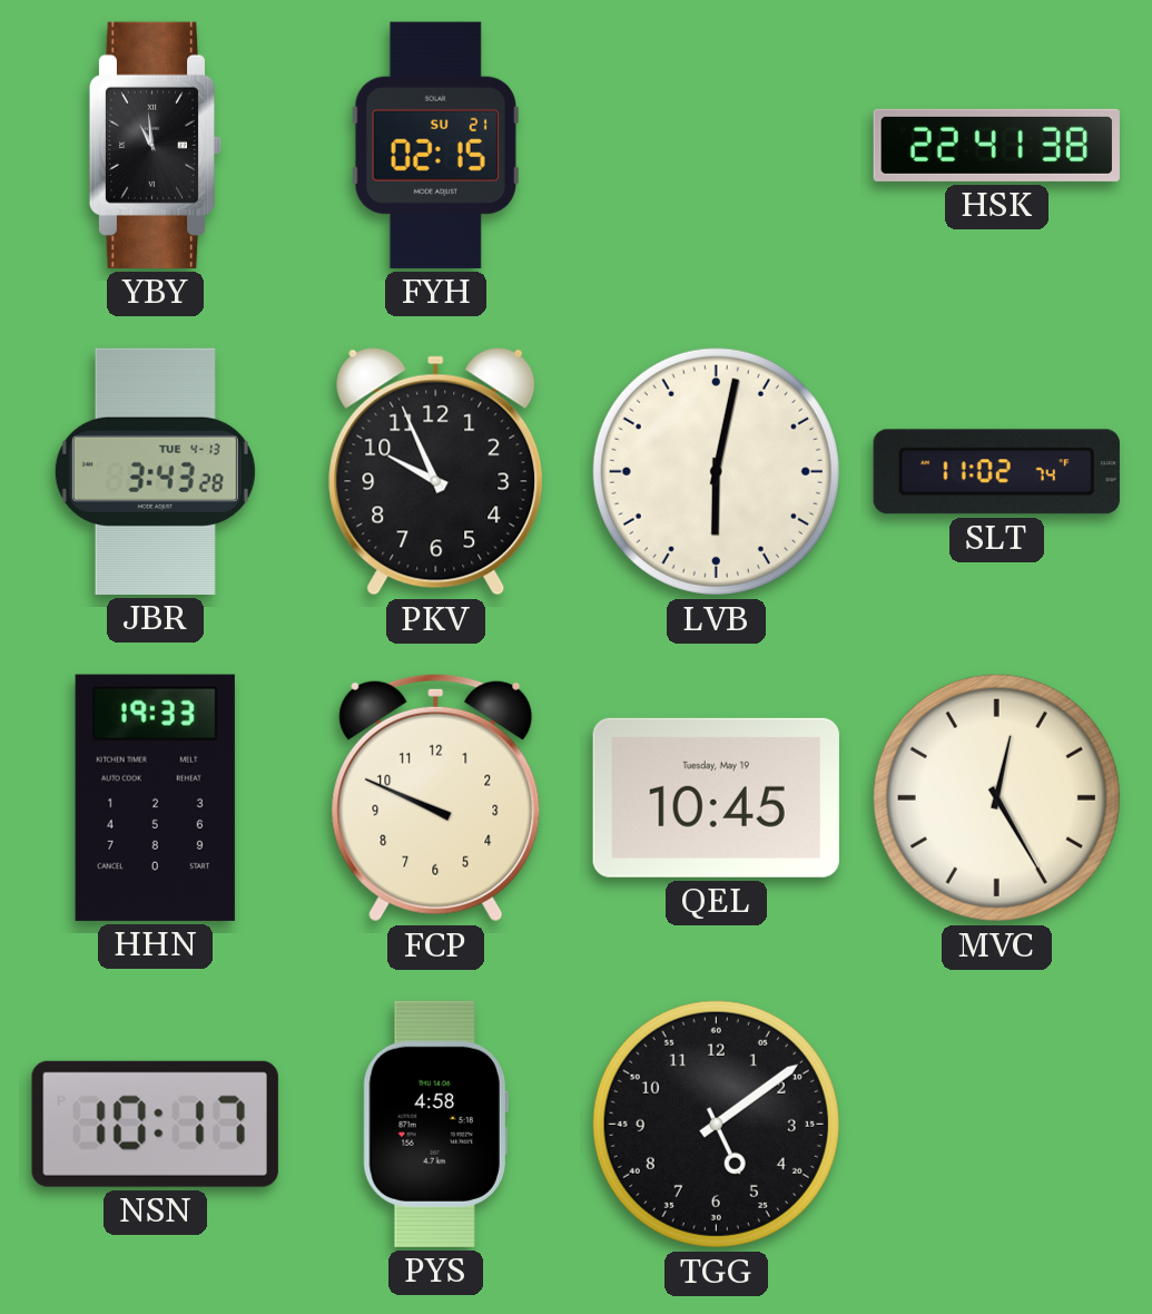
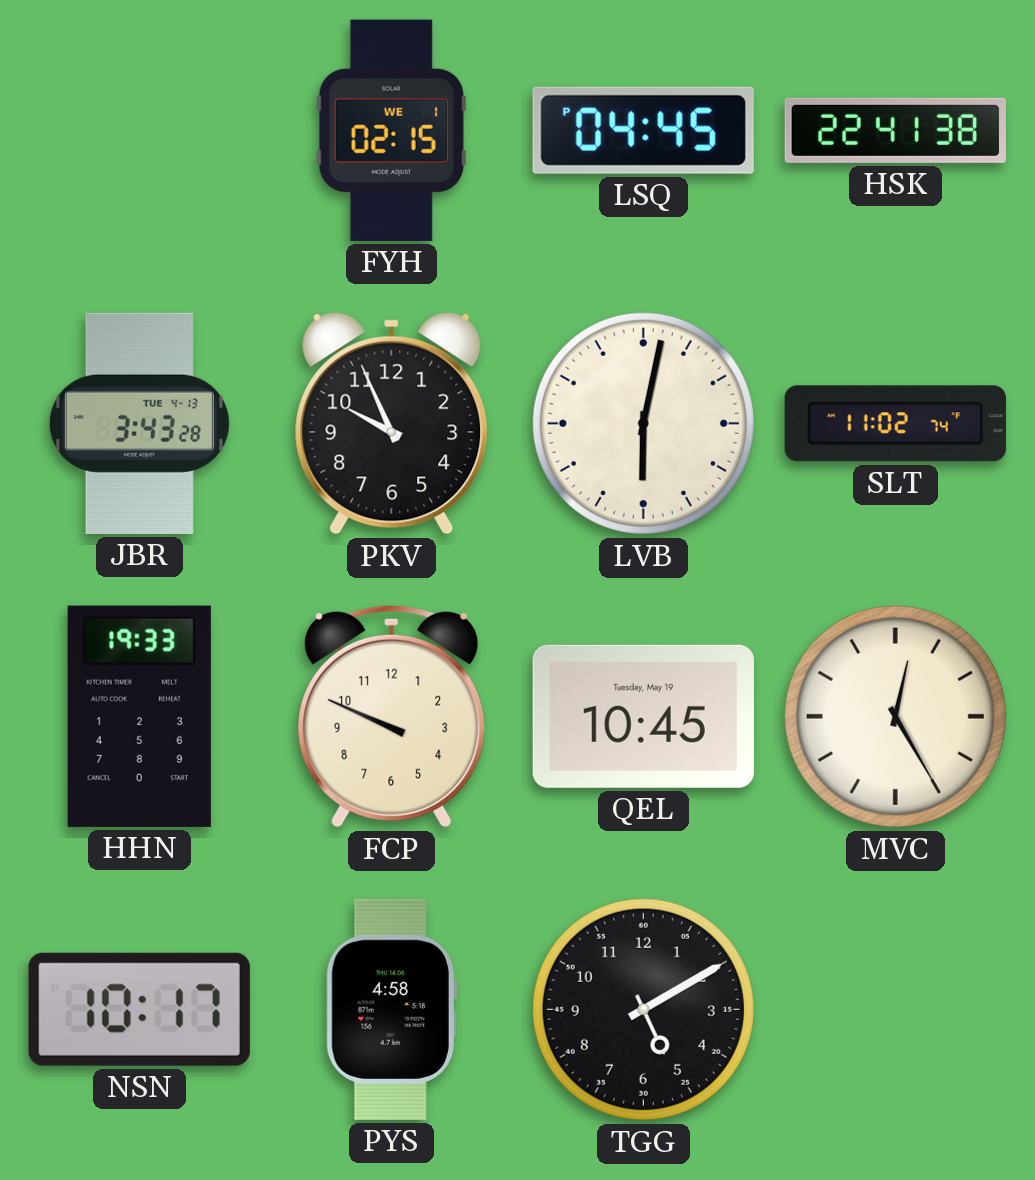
YBY: 10:59 -> none
FYH date: SU 21 -> WE 1
LSQ: none -> 04:45
TGG: 5:09 -> 5:10
